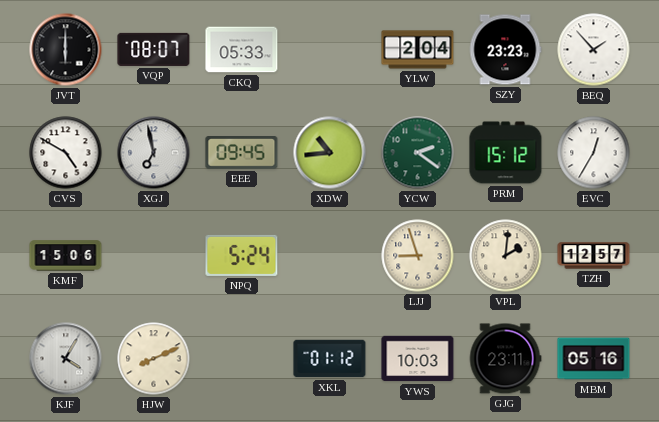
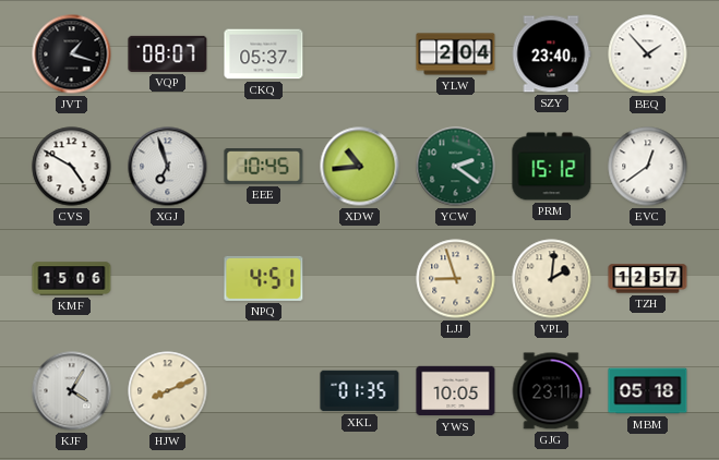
JVT: 6:00 -> 1:18
CKQ: 05:33 -> 05:37
SZY: 23:23 -> 23:40
XGJ: 6:58 -> 6:57
EEE: 09:45 -> 10:45
EVC: 12:35 -> 12:39
NPQ: 5:24 -> 4:51
XKL: 01:12 -> 01:35
YWS: 10:03 -> 10:05
MBM: 05:16 -> 05:18
